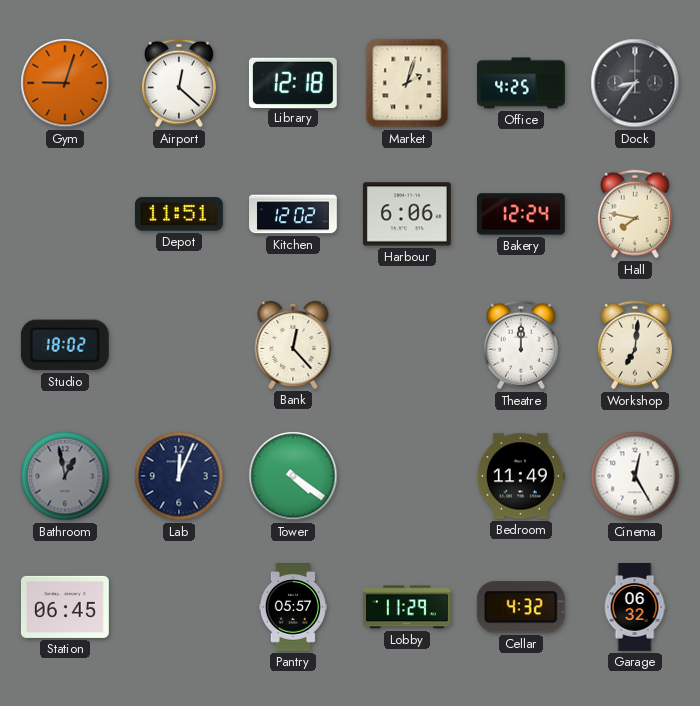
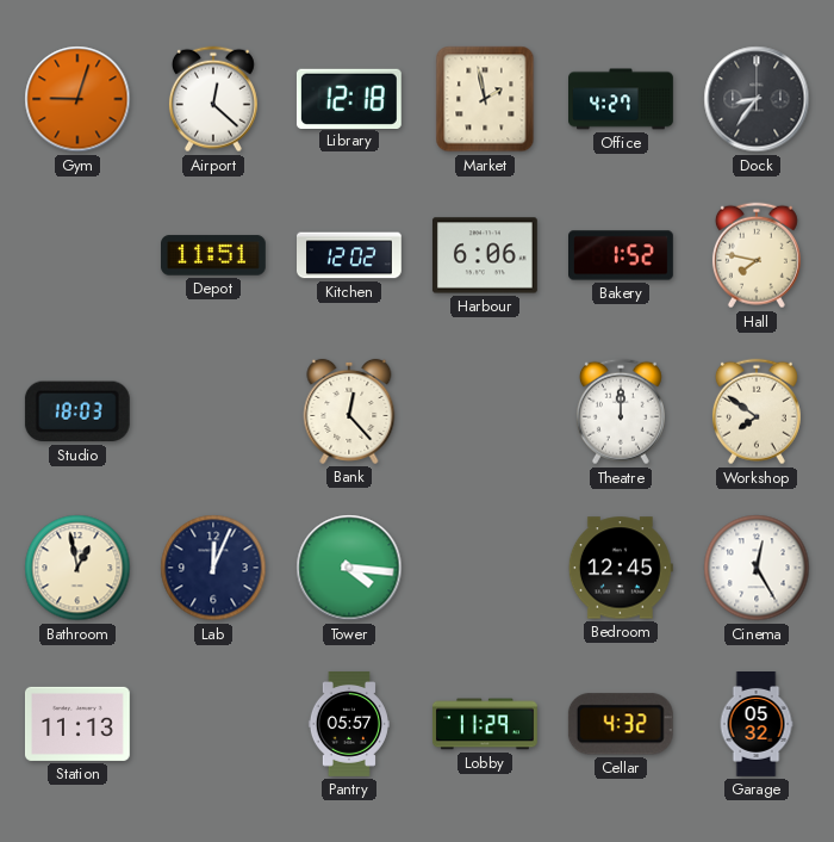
Market: 2:03 -> 1:58
Office: 4:25 -> 4:27
Bakery: 12:24 -> 1:52
Studio: 18:02 -> 18:03
Workshop: 7:01 -> 7:51
Bathroom dial: grey -> cream
Tower: 4:21 -> 4:16
Bedroom: 11:49 -> 12:45
Station: 06:45 -> 11:13
Garage: 06:32 -> 05:32
